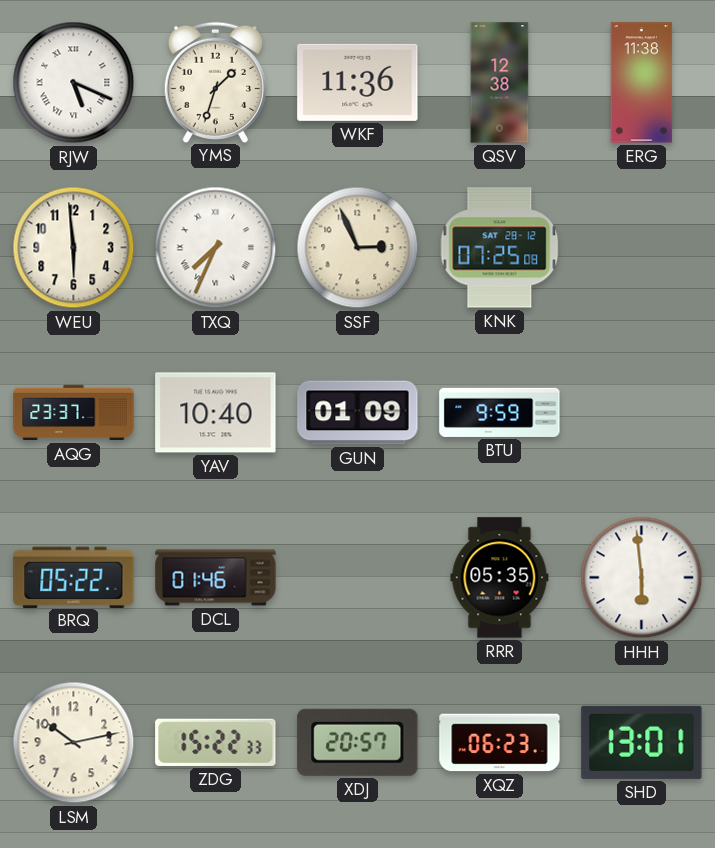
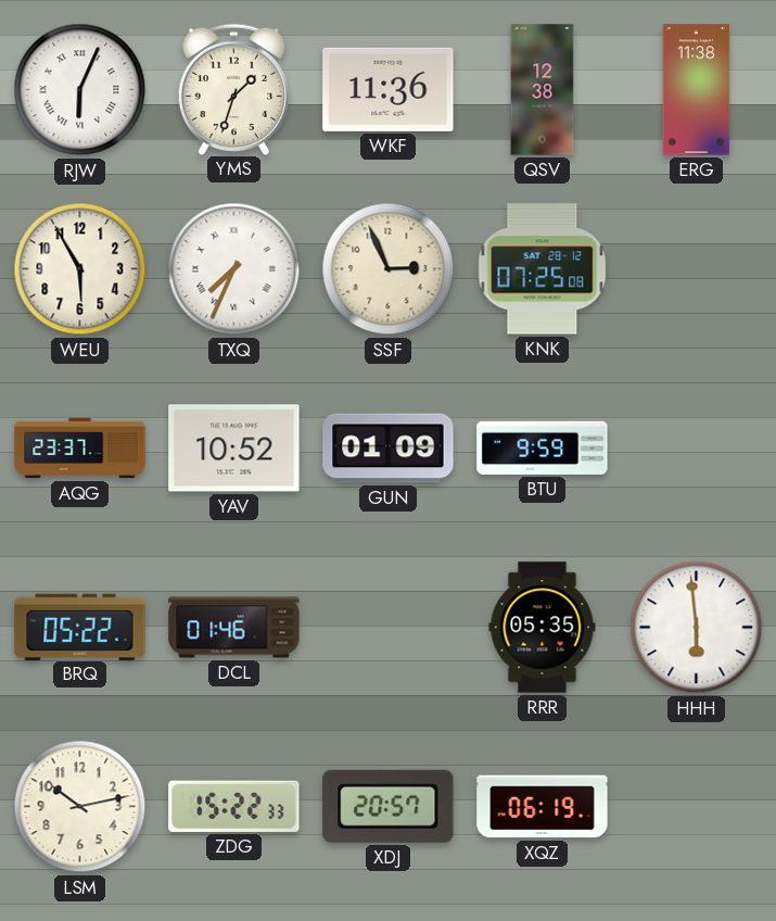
RJW: 5:19 -> 6:04
WEU: 5:59 -> 5:55
YAV: 10:40 -> 10:52
XQZ: 06:23 -> 06:19
SHD: 13:01 -> none
